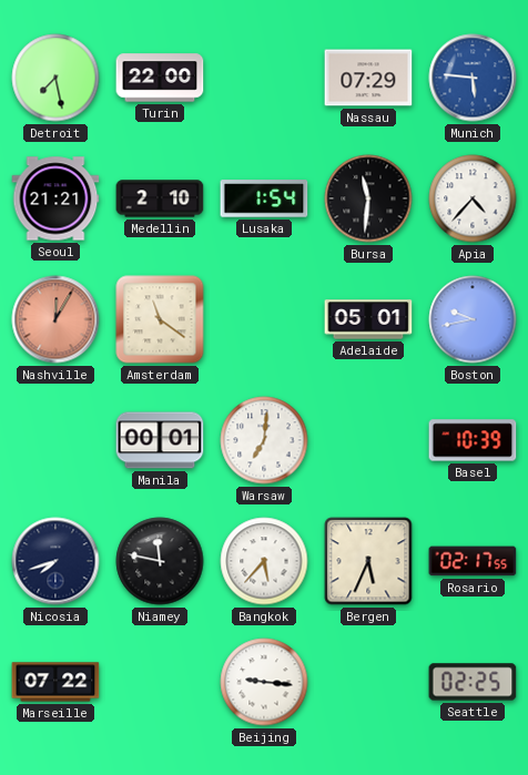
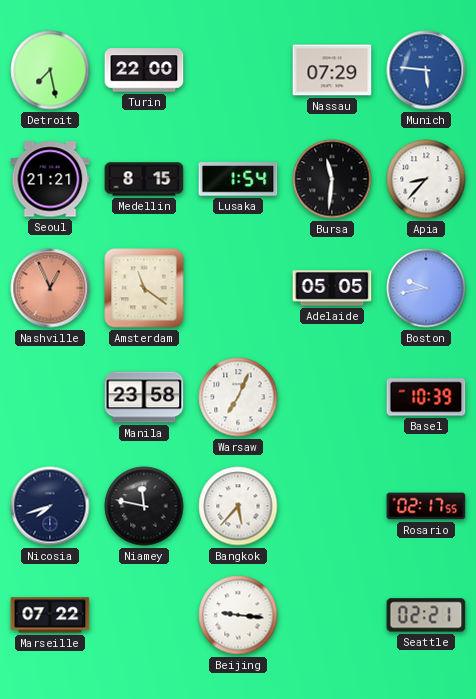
Medellin: 2:10 -> 8:15
Apia: 4:37 -> 8:37
Nashville: 12:05 -> 12:56
Adelaide: 05:01 -> 05:05
Manila: 00:01 -> 23:58
Warsaw: 7:01 -> 7:04
Bergen: 5:34 -> none
Seattle: 02:25 -> 02:21
